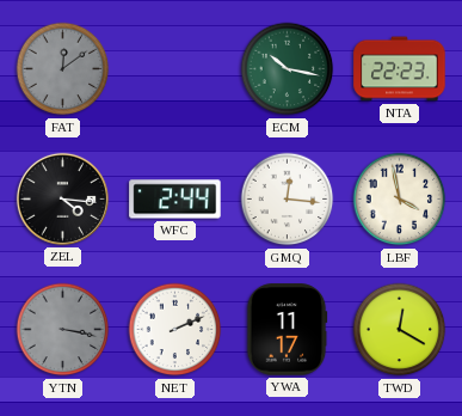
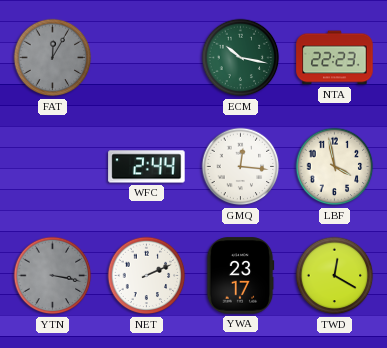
FAT: 12:09 -> 12:05
ZEL: 4:16 -> none
YWA: 11:17 -> 23:17
